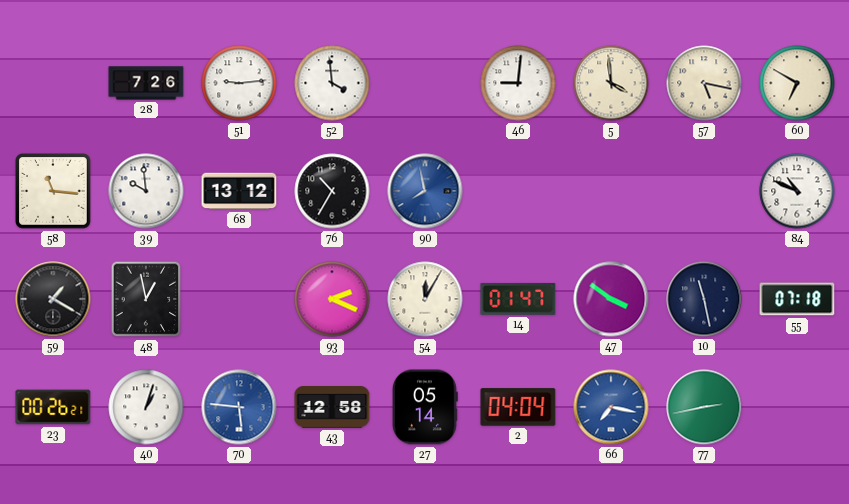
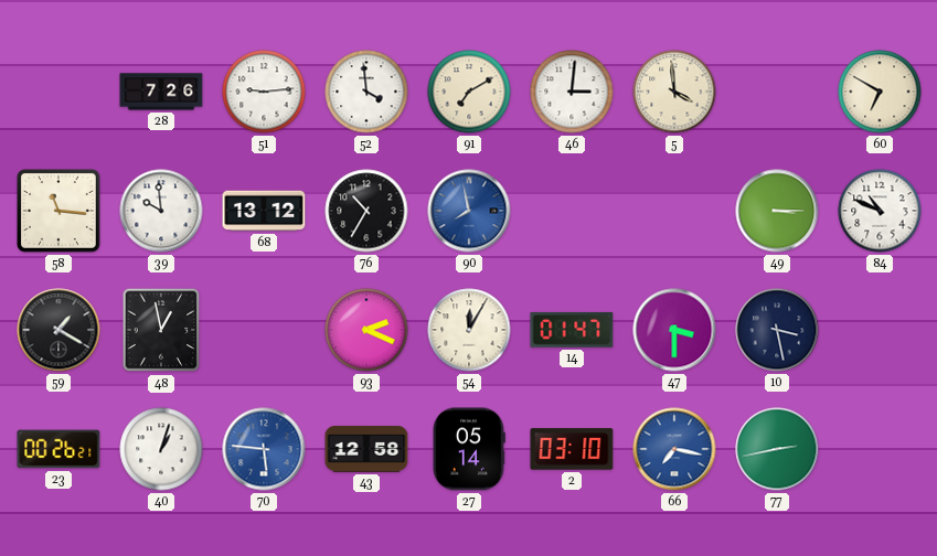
91: none -> 7:10
46: 9:01 -> 3:01
57: 5:17 -> none
49: none -> 3:15
47: 3:51 -> 3:30
10: 11:28 -> 3:28
55: 07:18 -> none
2: 04:04 -> 03:10
